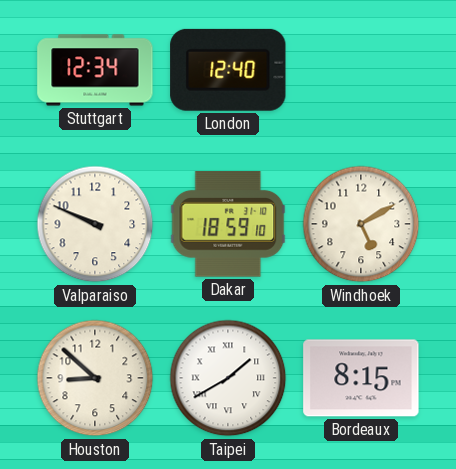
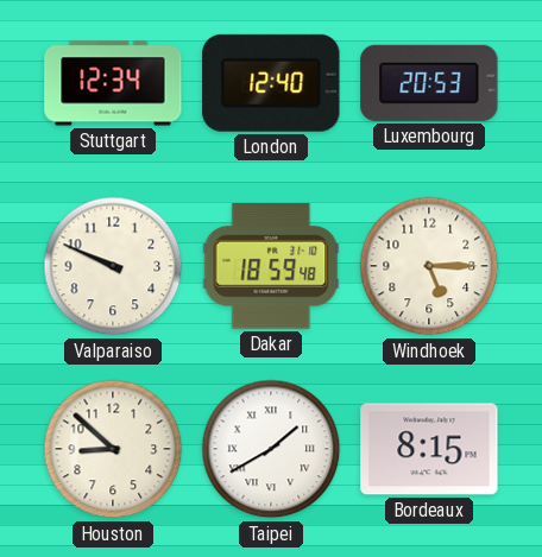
Luxembourg: none -> 20:53
Dakar: 18:59:10 -> 18:59:48
Windhoek: 5:10 -> 5:15
